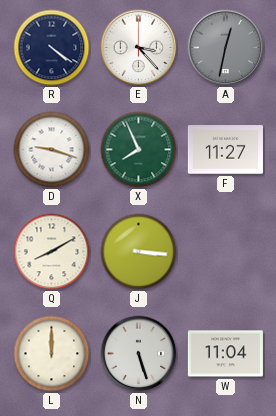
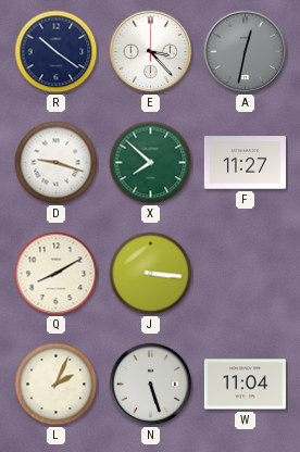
R: 4:21 -> 10:21
X: 7:56 -> 7:52
L: 12:00 -> 2:04
